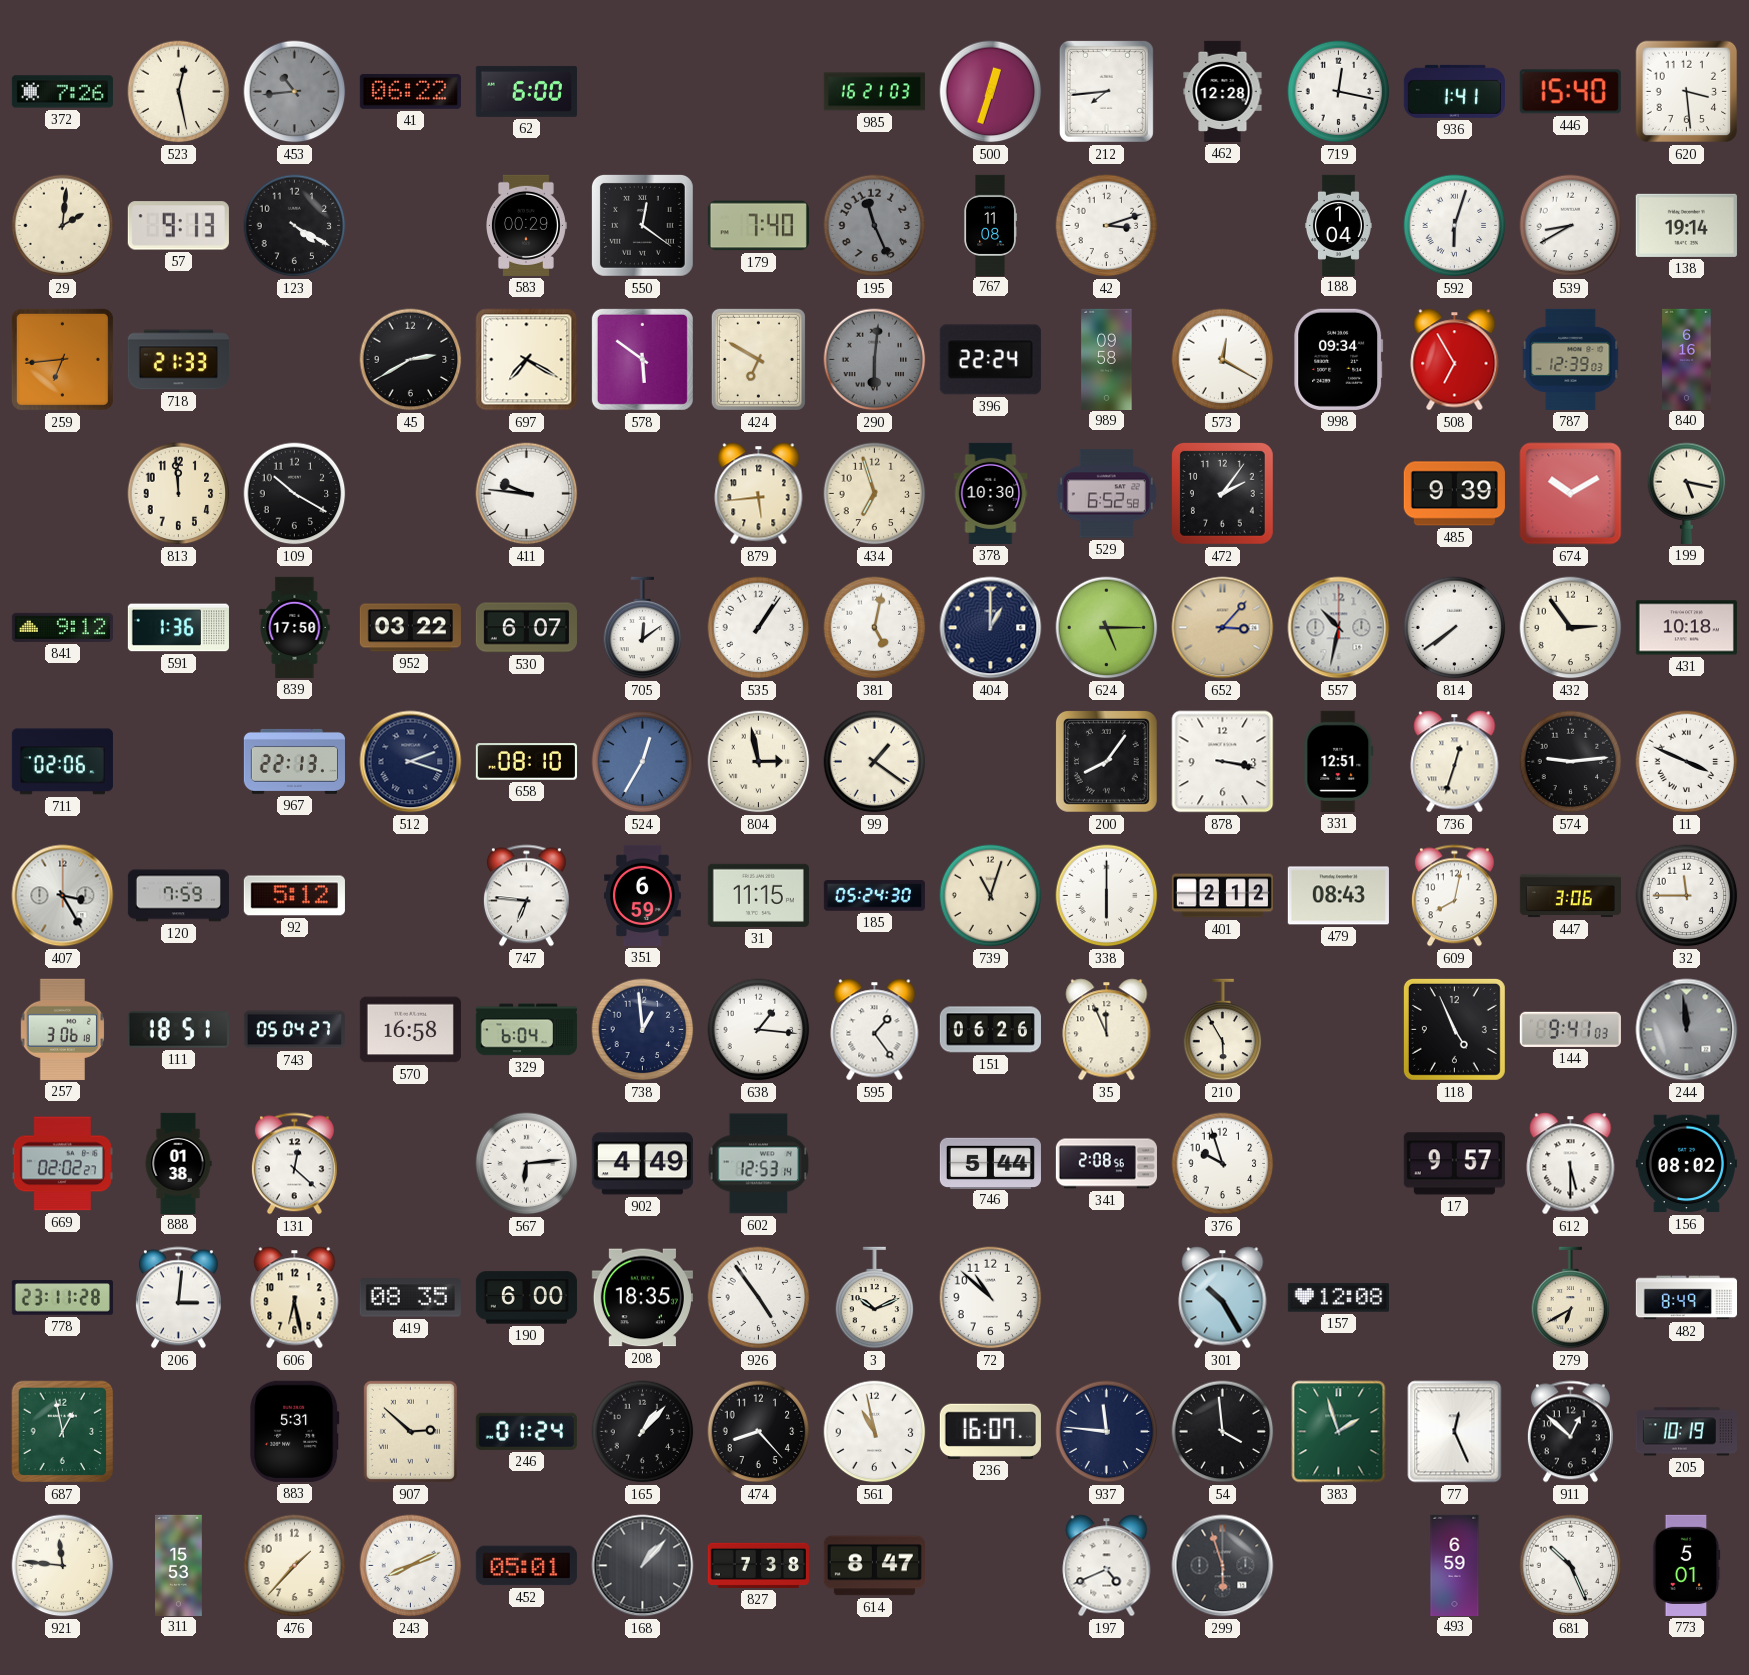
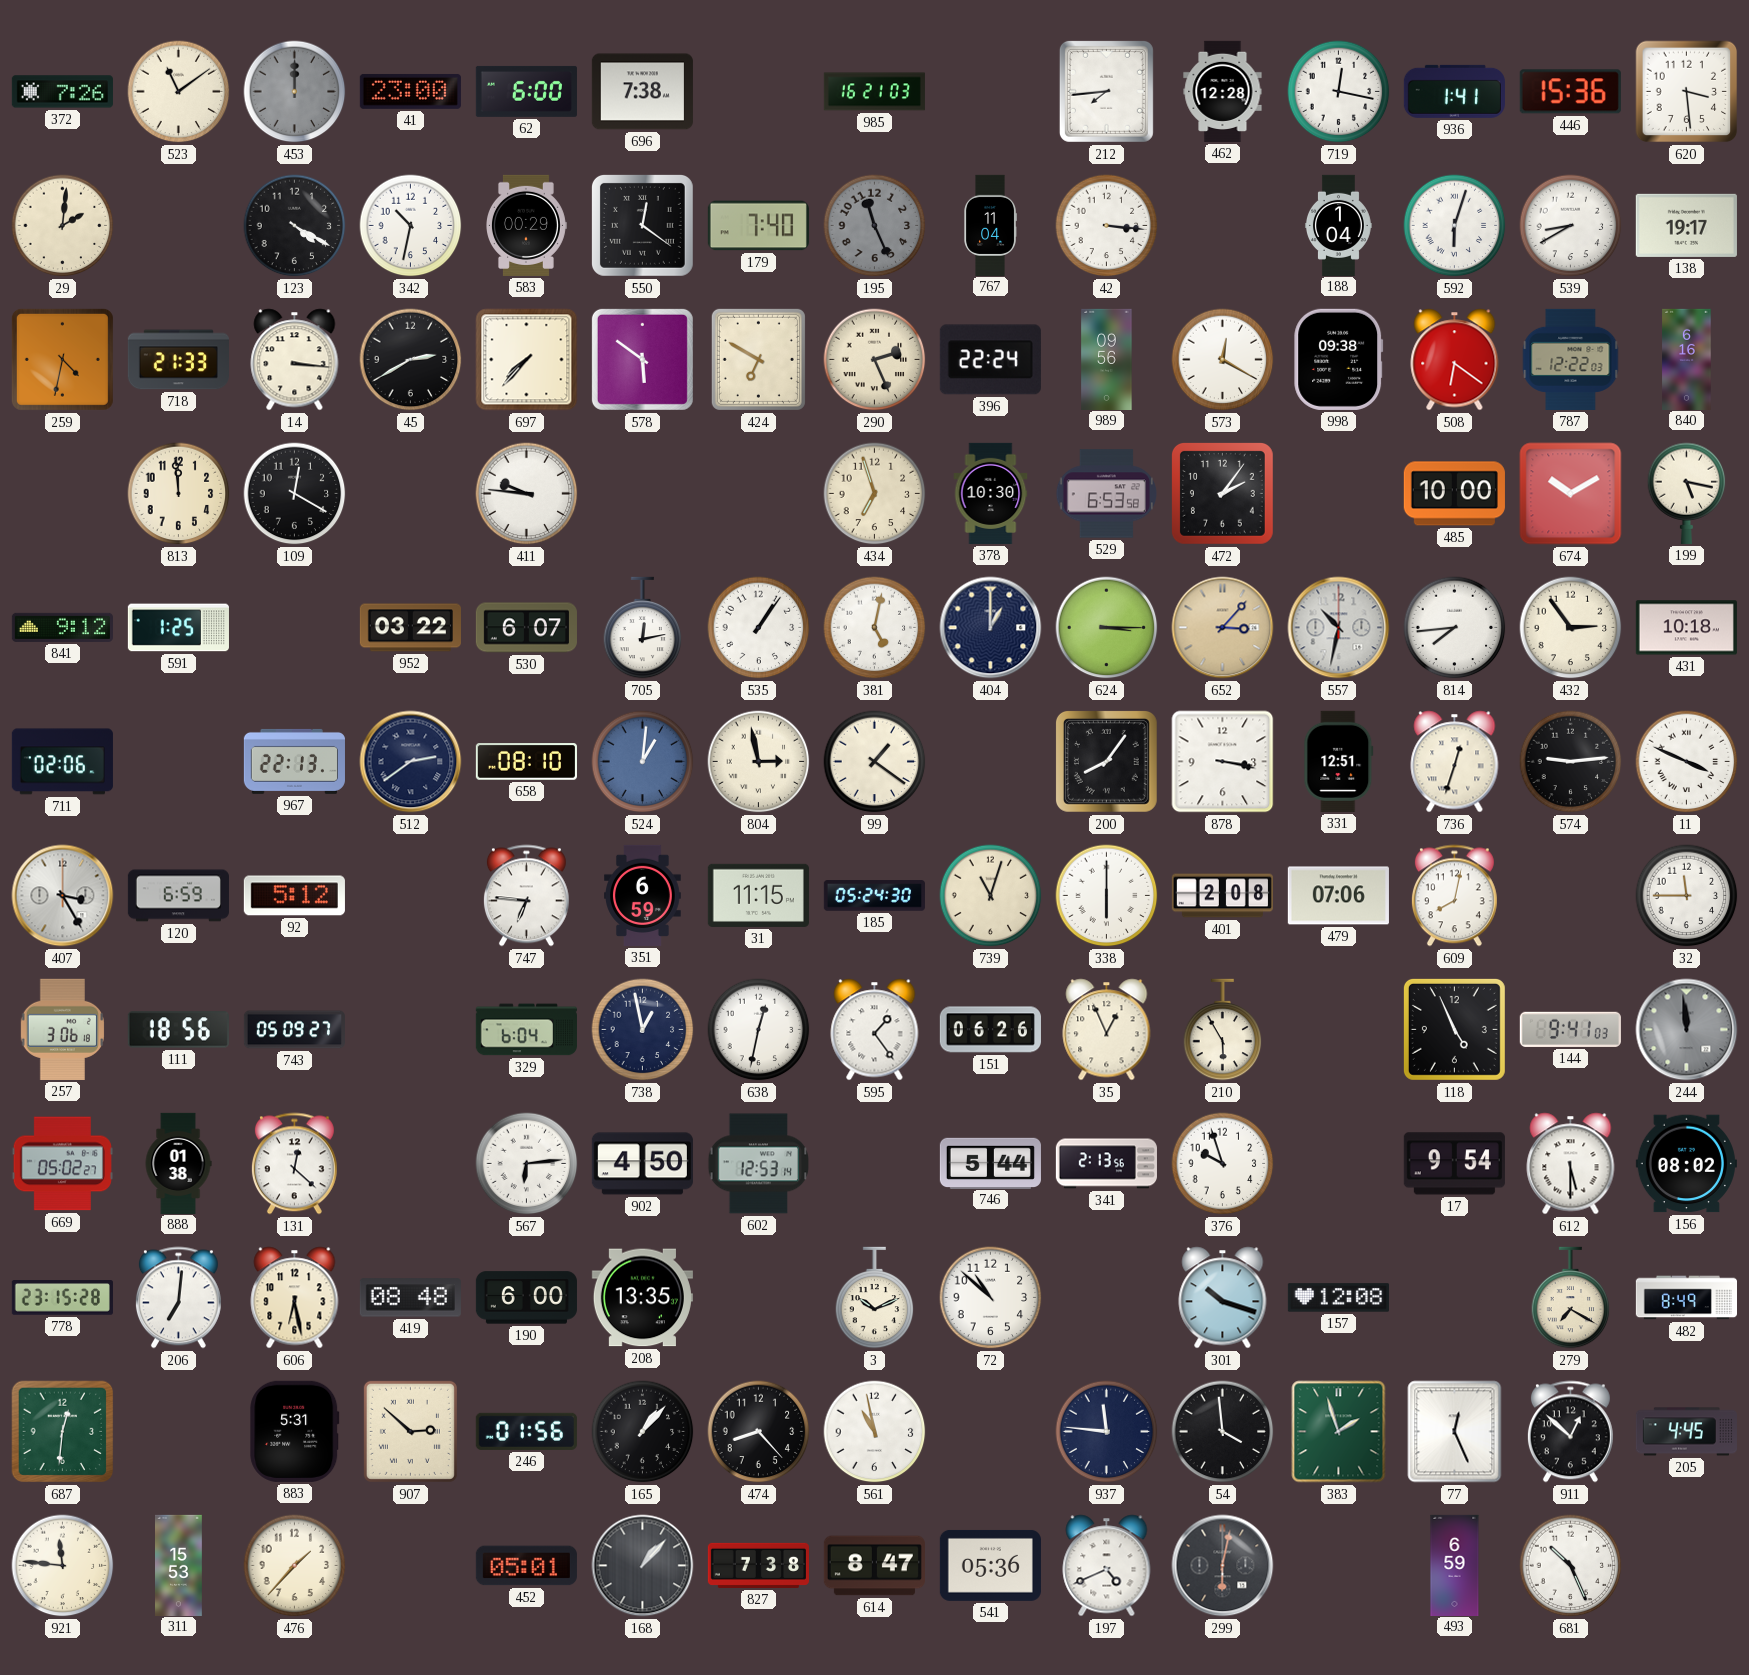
523: 12:28 -> 11:09
453: 10:44 -> 12:00
41: 06:22 -> 23:00
696: none -> 7:38
500: 12:33 -> none
446: 15:40 -> 15:36
57: 9:13 -> none
342: none -> 10:32
767: 11:08 -> 11:04
42: 3:12 -> 3:16
138: 19:14 -> 19:17
259: 6:44 -> 4:32
14: none -> 3:16
697: 7:20 -> 7:37
290: 6:01 -> 2:26
290 dial: grey -> cream
989: 09:58 -> 09:56
998: 09:34 -> 09:38
508: 6:55 -> 6:21
787: 12:39 -> 12:22
109: 10:20 -> 12:20
879: 5:44 -> none
529: 6:52 -> 6:53
485: 9:39 -> 10:00
591: 1:36 -> 1:25
839: 17:50 -> none
705: 12:09 -> 12:13
624: 5:15 -> 3:15
814: 7:39 -> 7:44
512: 2:18 -> 2:39
524: 12:35 -> 1:01
120: 7:59 -> 6:59
401: 2:12 -> 2:08
479: 08:43 -> 07:06
447: 3:06 -> none
111: 18:51 -> 18:56
743: 05:04 -> 05:09
570: 16:58 -> none
738: 12:59 -> 12:58
638: 1:16 -> 12:32
35: 11:56 -> 12:56
669: 02:02 -> 05:02
902: 4:49 -> 4:50
341: 2:08 -> 2:13
17: 9:57 -> 9:54
778: 23:11 -> 23:15
206: 3:01 -> 7:01
419: 08:35 -> 08:48
208: 18:35 -> 13:35
926: 4:54 -> none
301: 10:25 -> 10:18
279: 6:40 -> 7:20
687: 12:58 -> 12:31
246: 01:24 -> 01:56
236: 16:07 -> none
205: 10:19 -> 4:45
243: 8:11 -> none
541: none -> 05:36
299: 5:57 -> 6:02
773: 5:01 -> none
